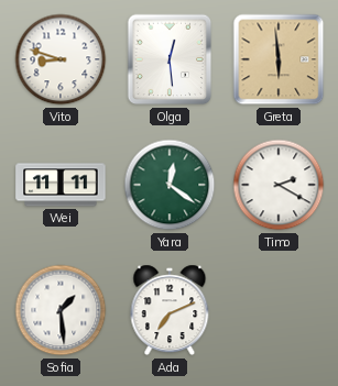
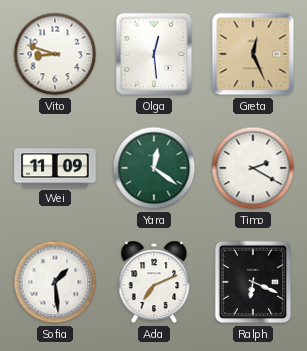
Greta: 5:59 -> 12:26
Wei: 11:11 -> 11:09
Ralph: none -> 6:19
